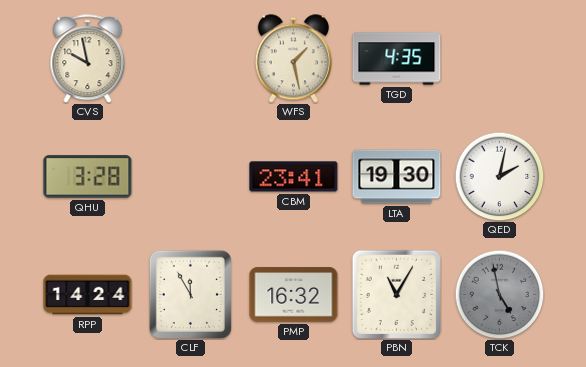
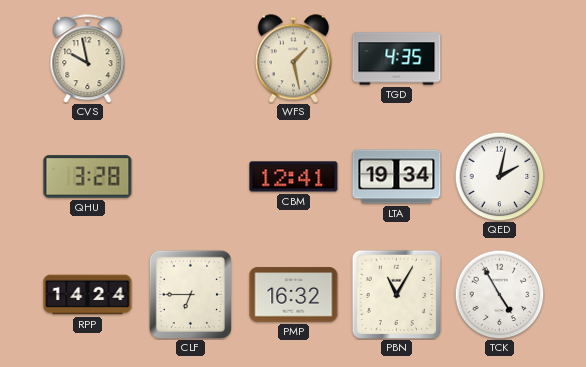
CBM: 23:41 -> 12:41
LTA: 19:30 -> 19:34
CLF: 11:55 -> 6:45
TCK: 4:58 -> 4:55
TCK dial: grey -> white
